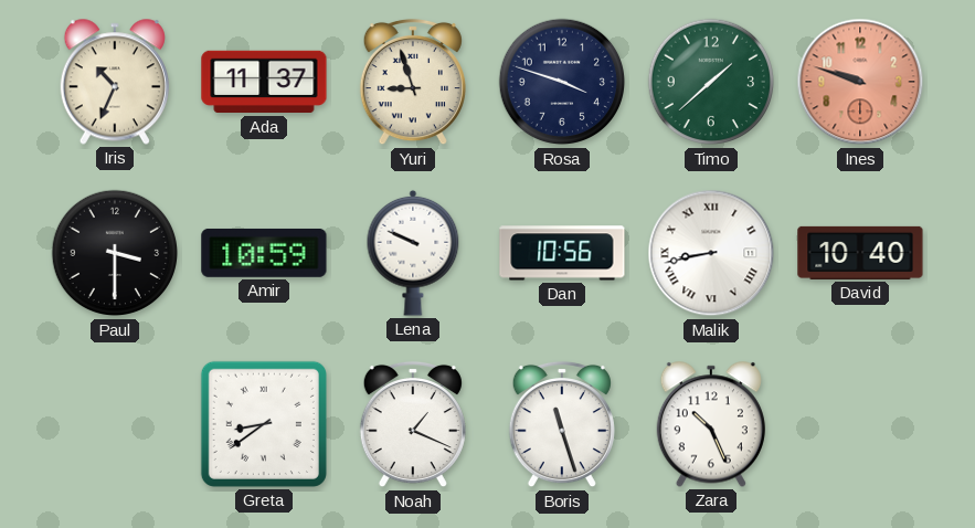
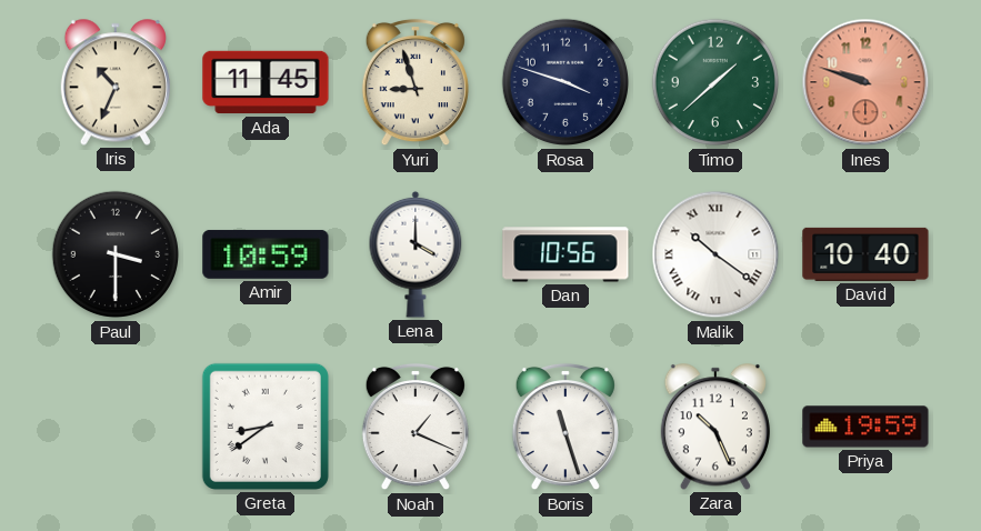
Ada: 11:37 -> 11:45
Lena: 9:49 -> 4:00
Malik: 8:43 -> 10:21
Priya: none -> 19:59
